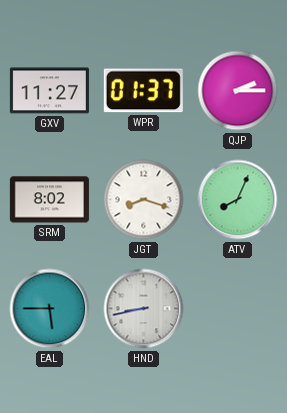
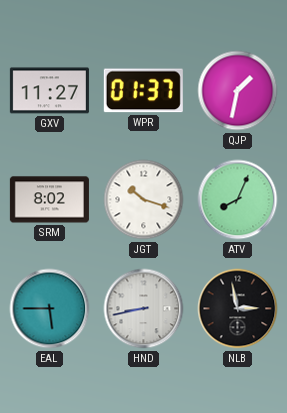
QJP: 2:15 -> 1:32
JGT: 8:18 -> 10:18
NLB: none -> 2:58
